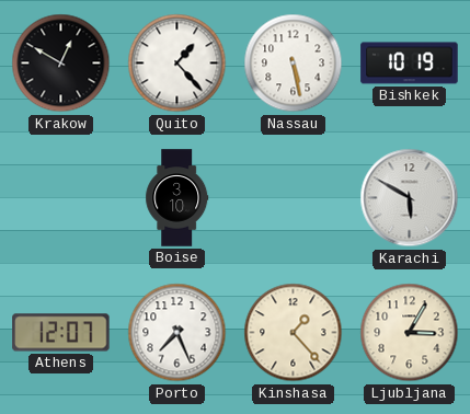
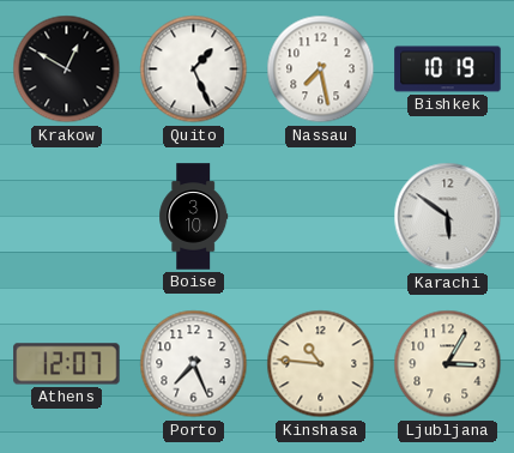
Quito: 1:23 -> 1:26
Nassau: 5:28 -> 7:28
Karachi: 5:50 -> 5:51
Kinshasa: 1:23 -> 10:46
